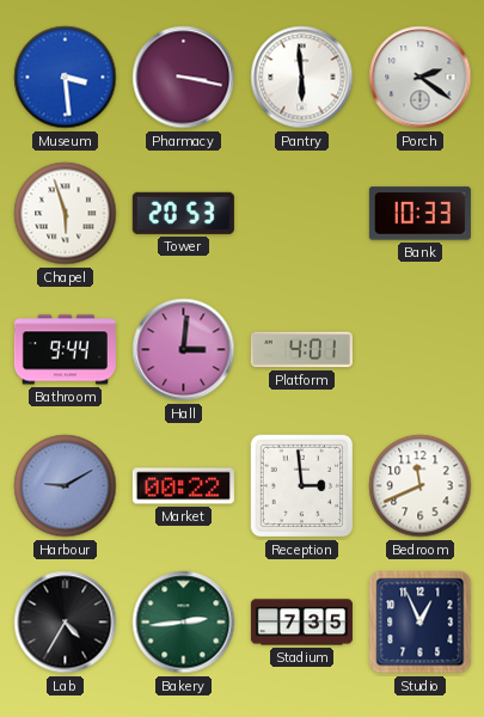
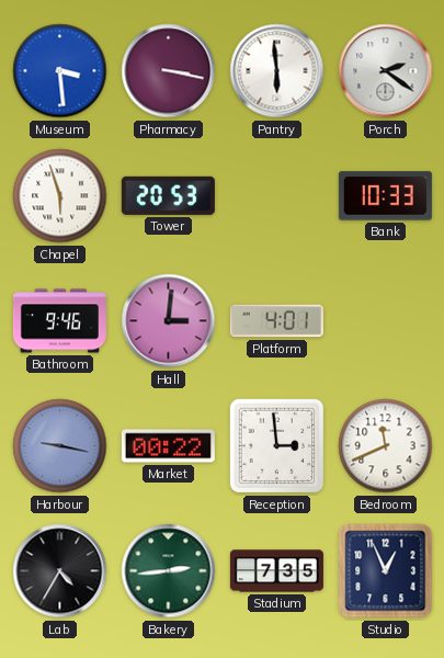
Bathroom: 9:44 -> 9:46
Harbour: 9:10 -> 9:17
